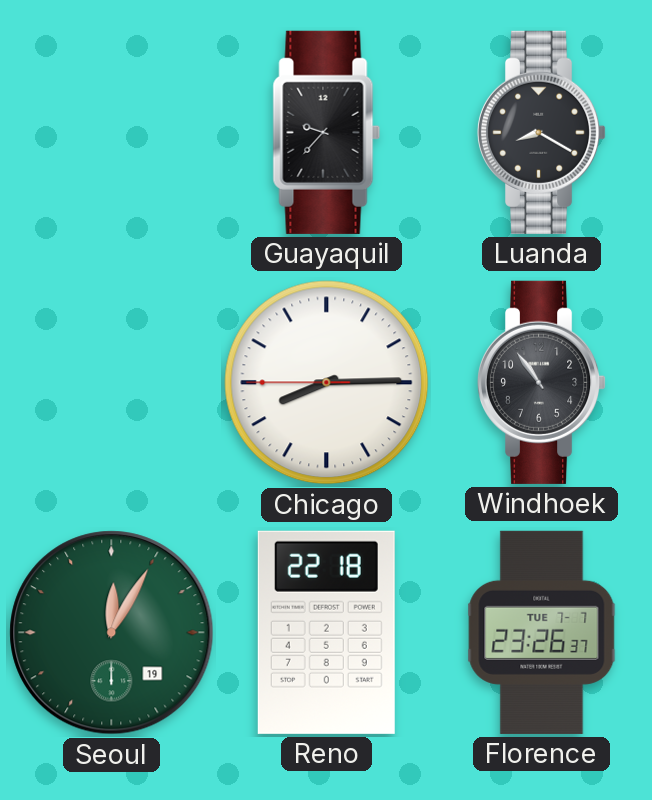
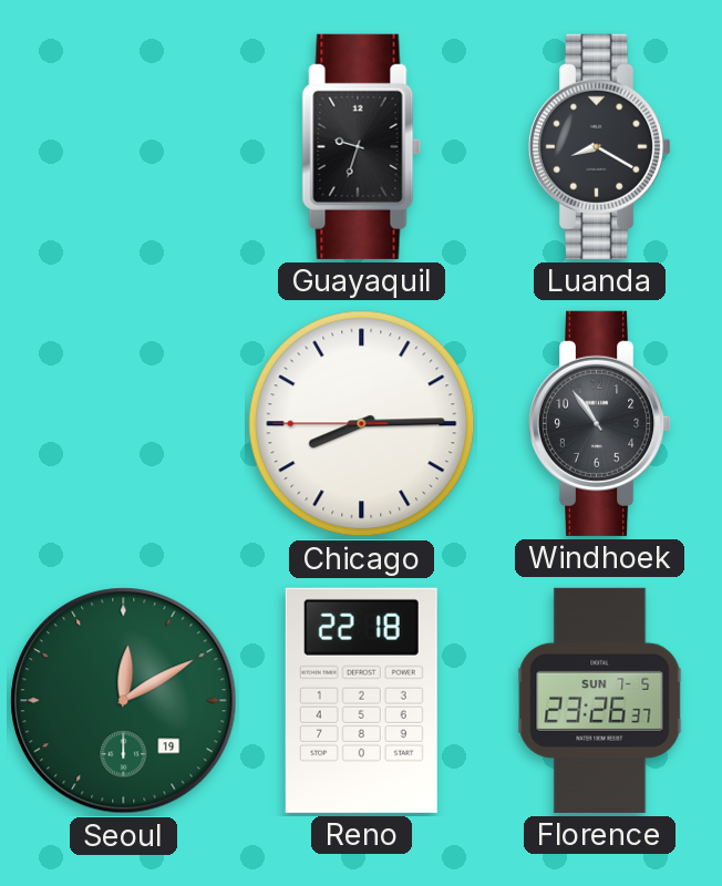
Guayaquil: 9:37 -> 9:33
Seoul: 12:05 -> 12:10
Florence date: TUE 7-7 -> SUN 7-5
